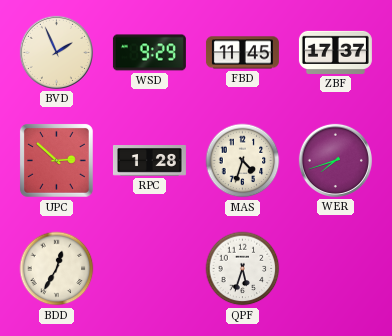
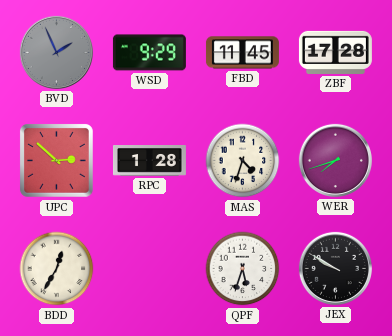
BVD dial: cream -> grey
ZBF: 17:37 -> 17:28
JEX: none -> 9:50
